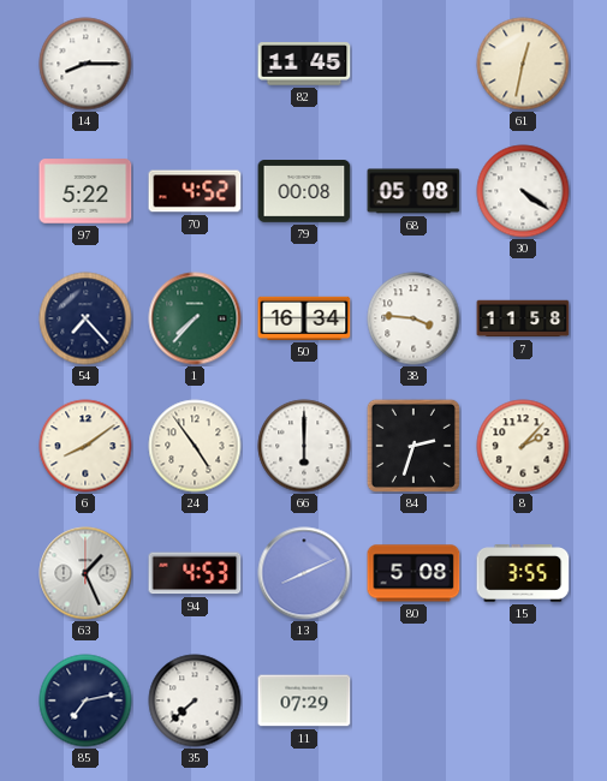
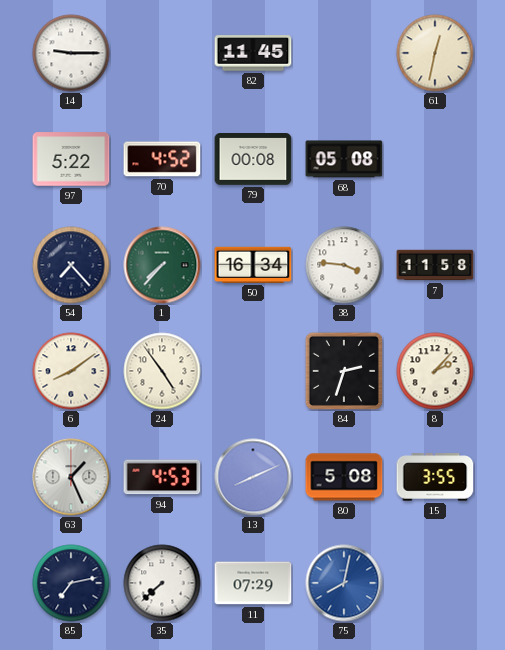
14: 8:15 -> 9:15
30: 4:21 -> none
66: 6:00 -> none
75: none -> 8:02
